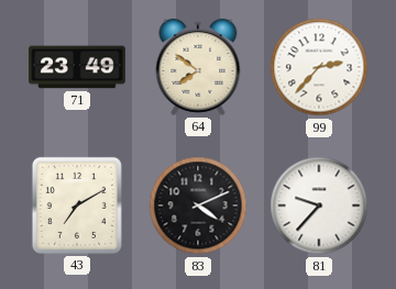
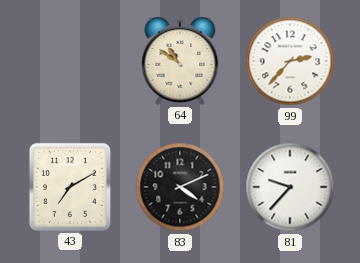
71: 23:49 -> none
64: 7:51 -> 10:51
